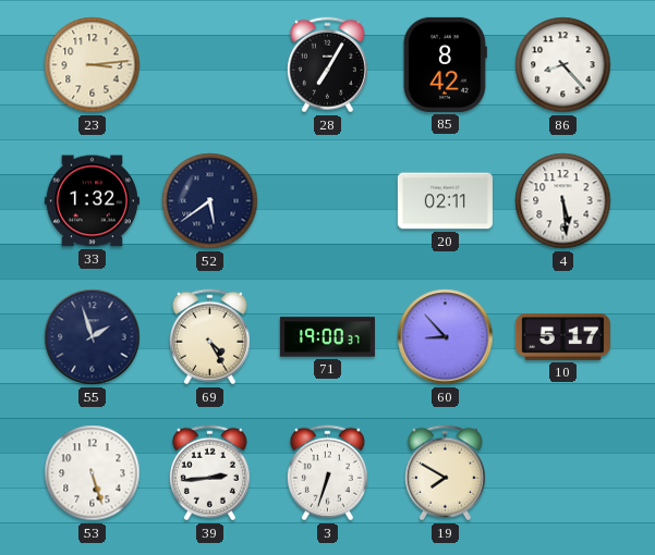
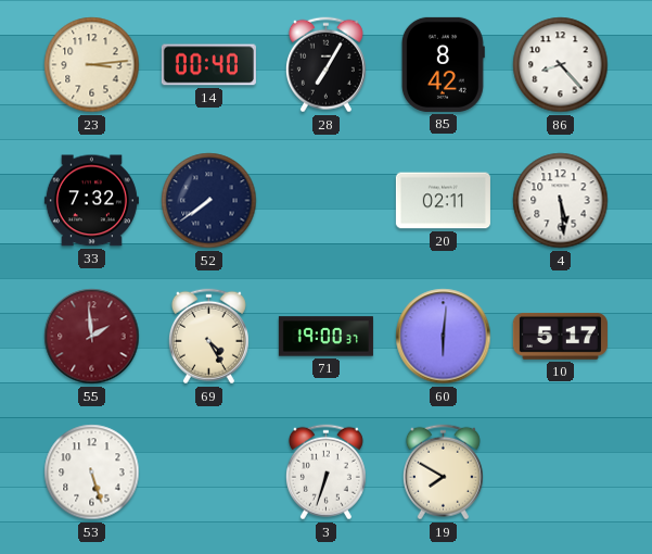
14: none -> 00:40
33: 1:32 -> 7:32
52: 5:39 -> 7:39
55: 1:57 -> 1:59
55 dial: navy -> burgundy
60: 8:53 -> 6:01
39: 2:44 -> none
